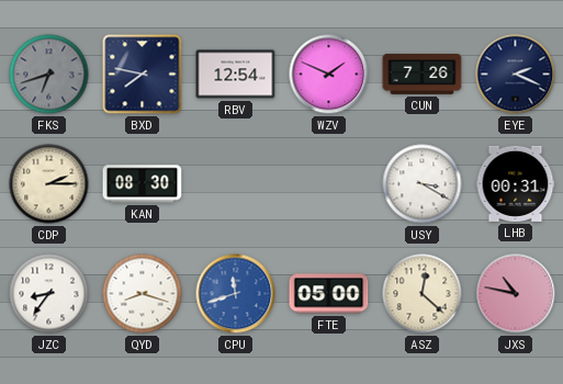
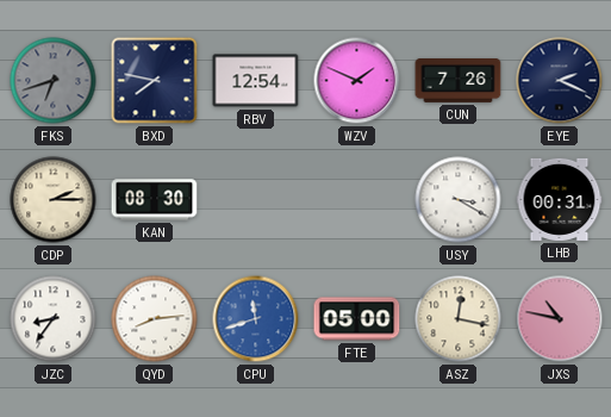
QYD: 8:18 -> 8:14
ASZ: 12:22 -> 12:17
